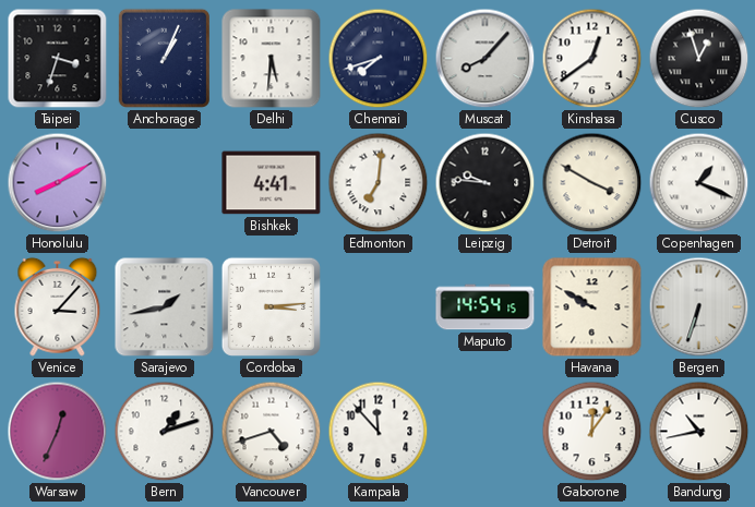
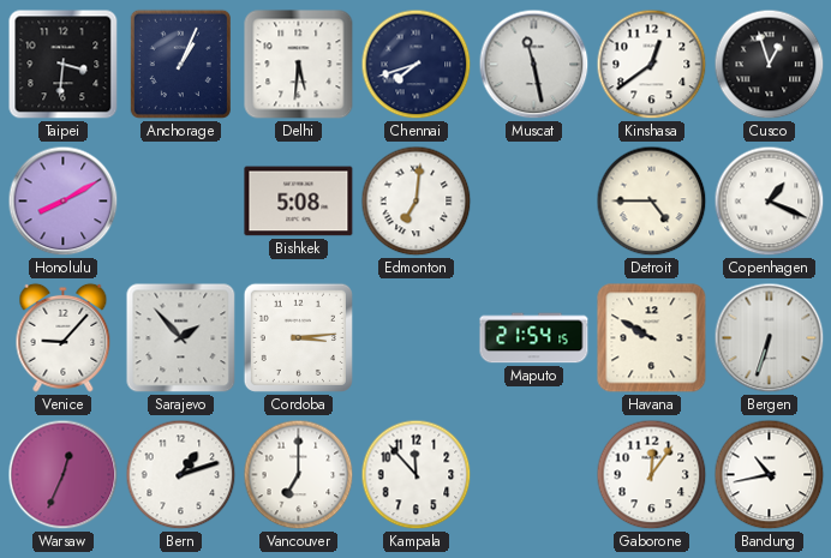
Taipei: 3:33 -> 3:31
Muscat: 8:07 -> 11:28
Bishkek: 4:41 -> 5:08
Leipzig: 9:46 -> none
Detroit: 3:50 -> 4:45
Venice: 3:07 -> 9:07
Sarajevo: 1:43 -> 1:53
Maputo: 14:54 -> 21:54
Vancouver: 4:42 -> 7:00
